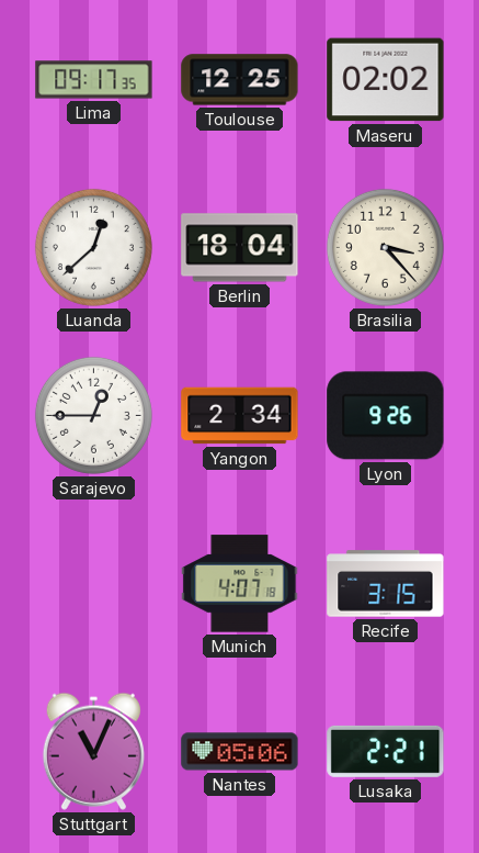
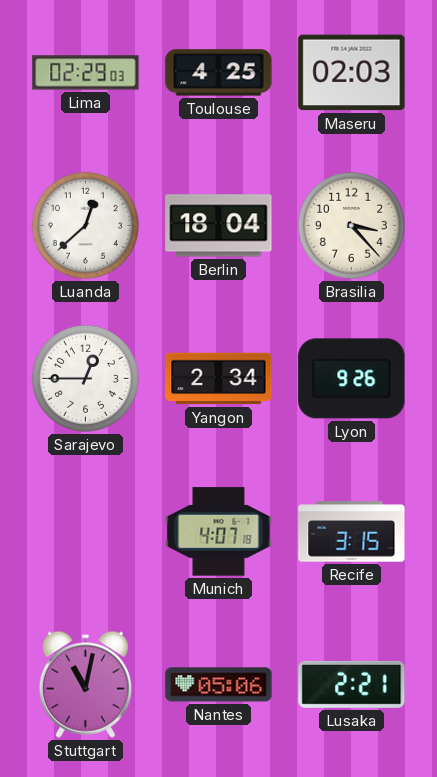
Lima: 09:17 -> 02:29
Toulouse: 12:25 -> 4:25
Maseru: 02:02 -> 02:03
Stuttgart: 11:04 -> 11:02
